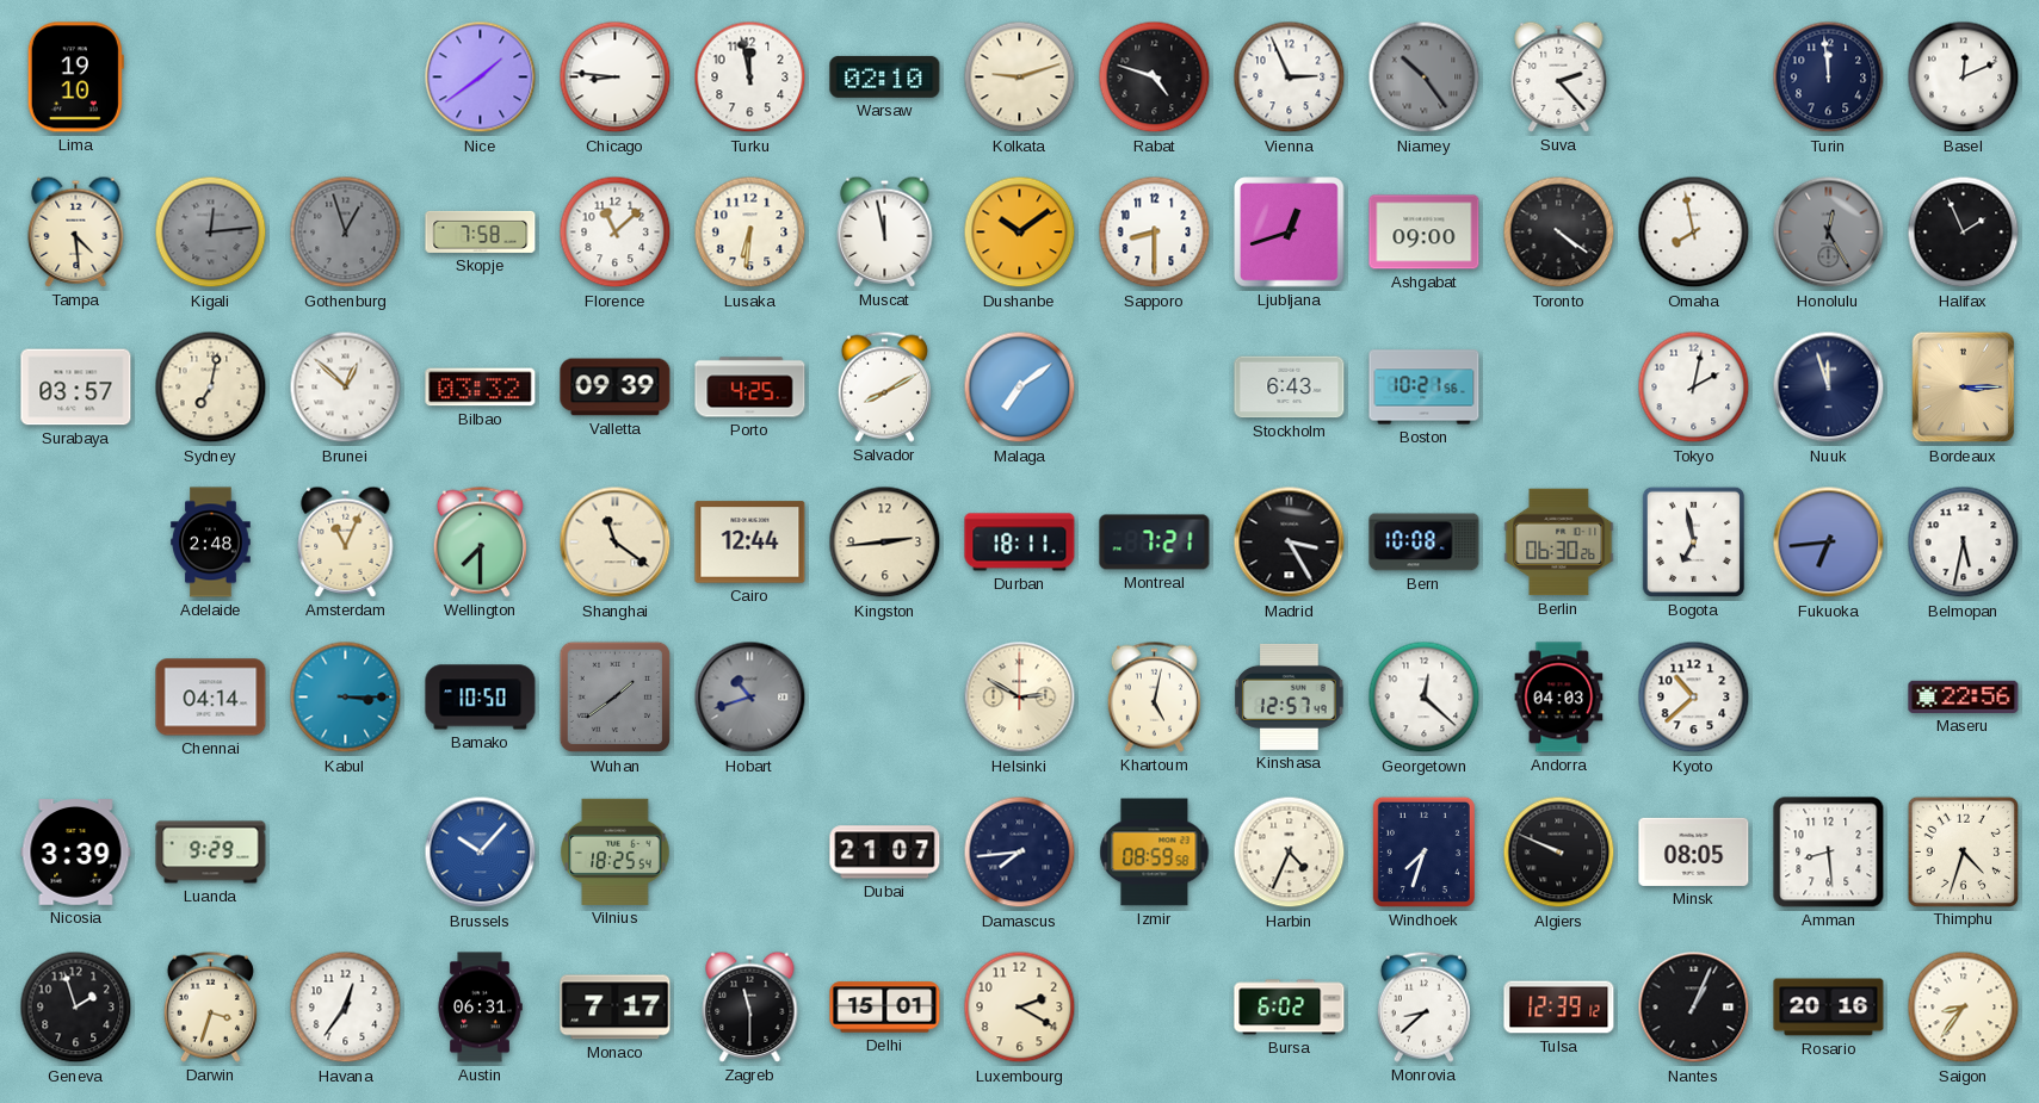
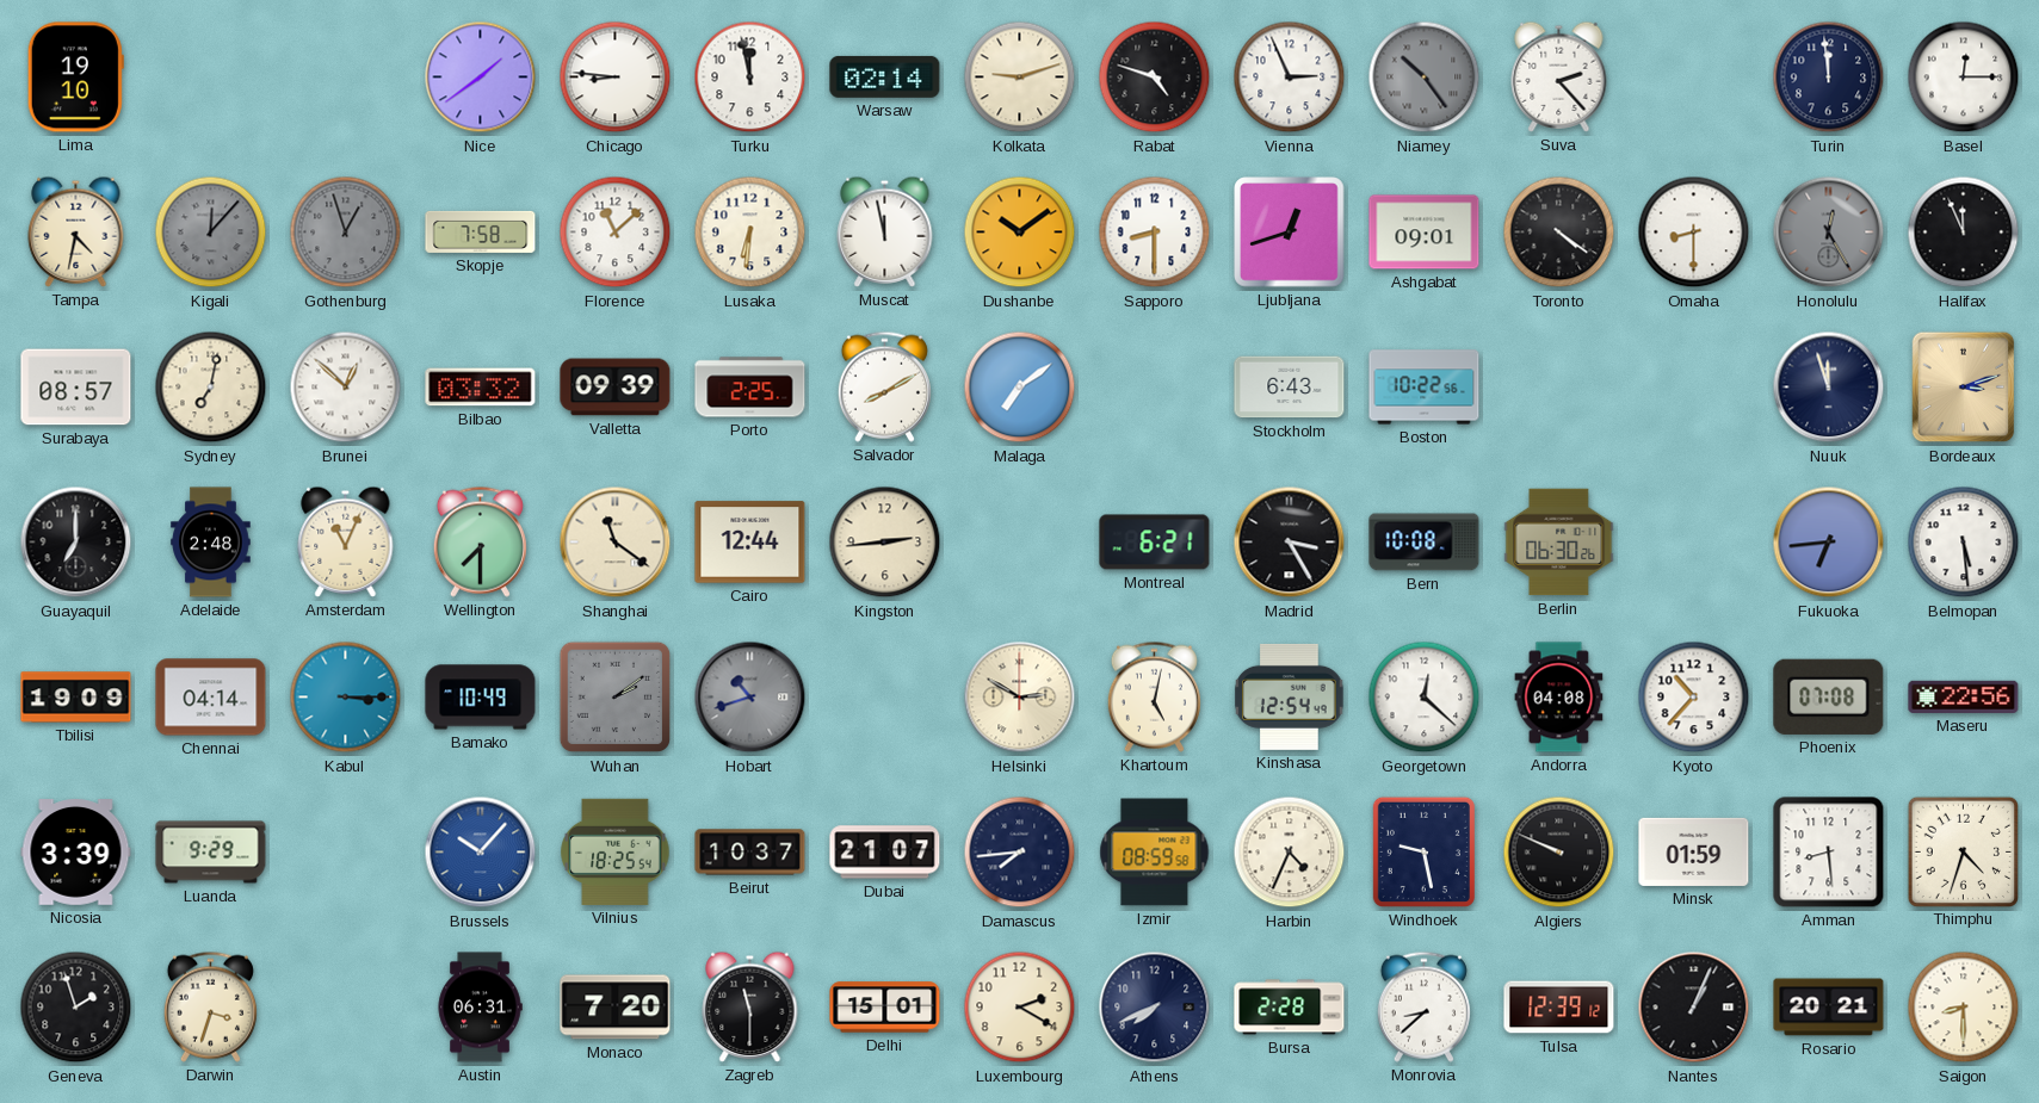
Warsaw: 02:10 -> 02:14
Basel: 12:11 -> 12:15
Tampa: 4:29 -> 4:32
Kigali: 12:14 -> 12:07
Ashgabat: 09:00 -> 09:01
Omaha: 7:58 -> 8:30
Halifax: 1:56 -> 11:56
Surabaya: 03:57 -> 08:57
Porto: 4:25 -> 2:25
Boston: 10:21 -> 10:22
Tokyo: 2:02 -> none
Bordeaux: 3:15 -> 3:12
Guayaquil: none -> 7:00
Durban: 18:11 -> none
Montreal: 7:21 -> 6:21
Bogota: 6:58 -> none
Belmopan: 5:32 -> 5:29
Tbilisi: none -> 19:09
Bamako: 10:50 -> 10:49
Wuhan: 1:39 -> 2:09
Kinshasa: 12:57 -> 12:54
Andorra: 04:03 -> 04:08
Kyoto: 10:38 -> 10:37
Phoenix: none -> 07:08
Beirut: none -> 10:37
Windhoek: 7:33 -> 9:28
Minsk: 08:05 -> 01:59
Havana: 12:36 -> none
Monaco: 7:17 -> 7:20
Athens: none -> 7:41
Bursa: 6:02 -> 2:28
Rosario: 20:16 -> 20:21
Saigon: 8:36 -> 8:30
